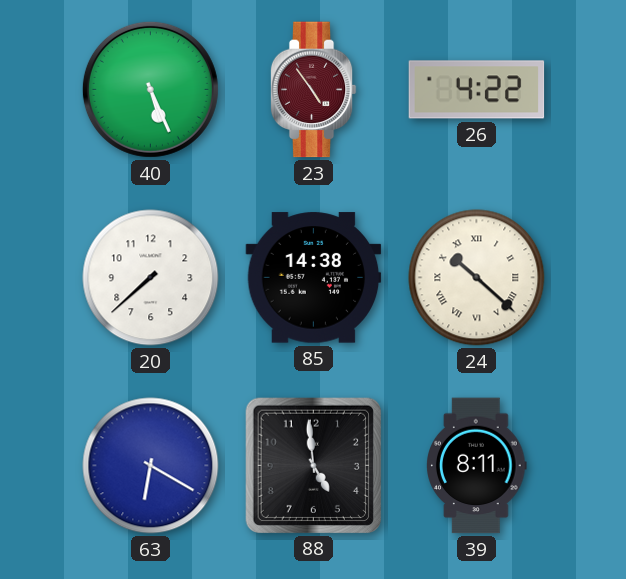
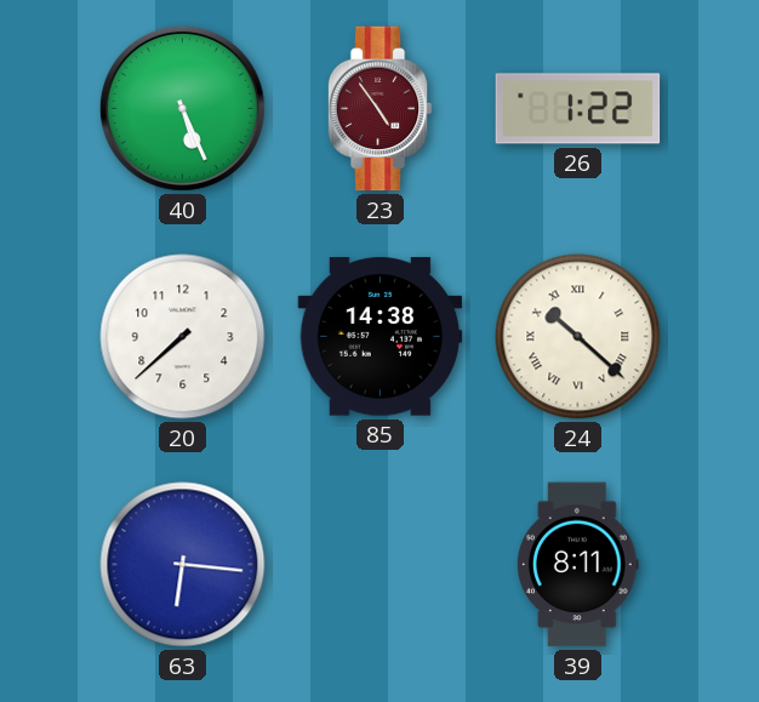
26: 4:22 -> 1:22
63: 6:20 -> 6:16
88: 4:59 -> none
